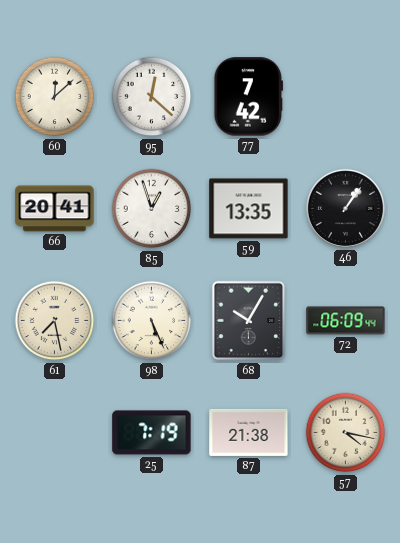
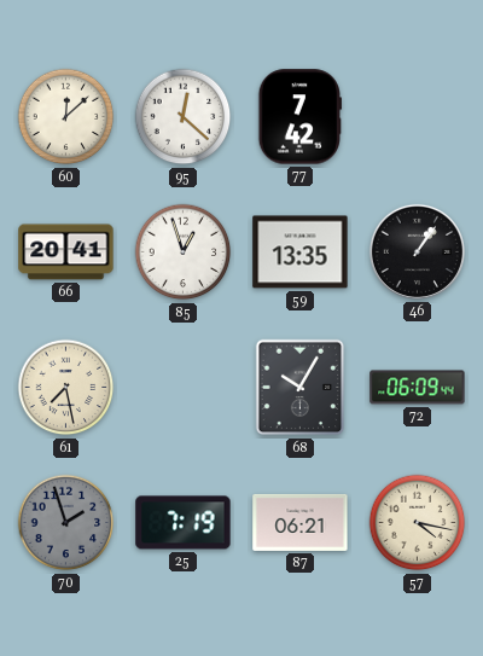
98: 5:26 -> none
70: none -> 1:57
87: 21:38 -> 06:21
